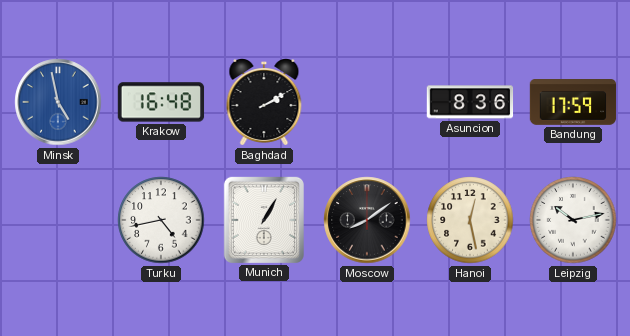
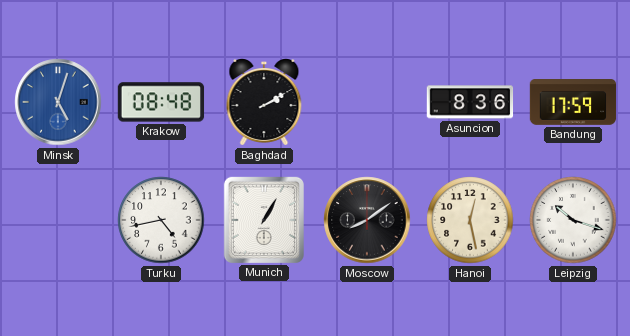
Minsk: 4:58 -> 5:03
Krakow: 16:48 -> 08:48
Leipzig: 10:13 -> 10:18
